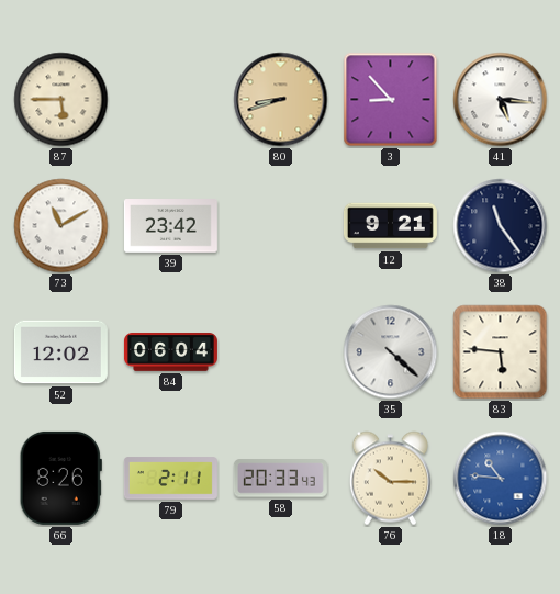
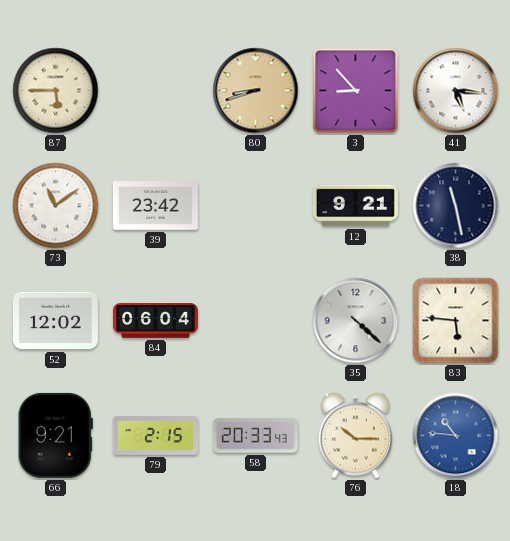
73: 11:10 -> 11:09
38: 11:24 -> 11:28
66: 8:26 -> 9:21
79: 2:11 -> 2:15
